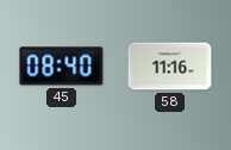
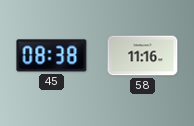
45: 08:40 -> 08:38
